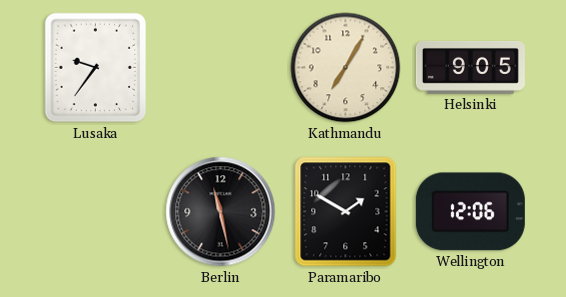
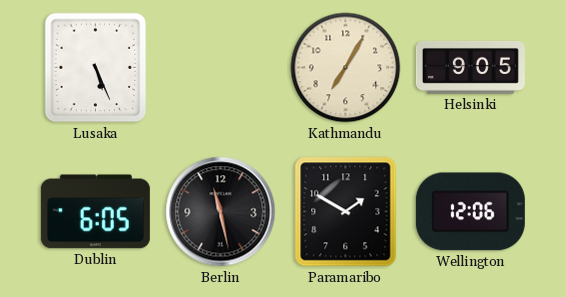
Lusaka: 9:36 -> 5:26
Dublin: none -> 6:05
